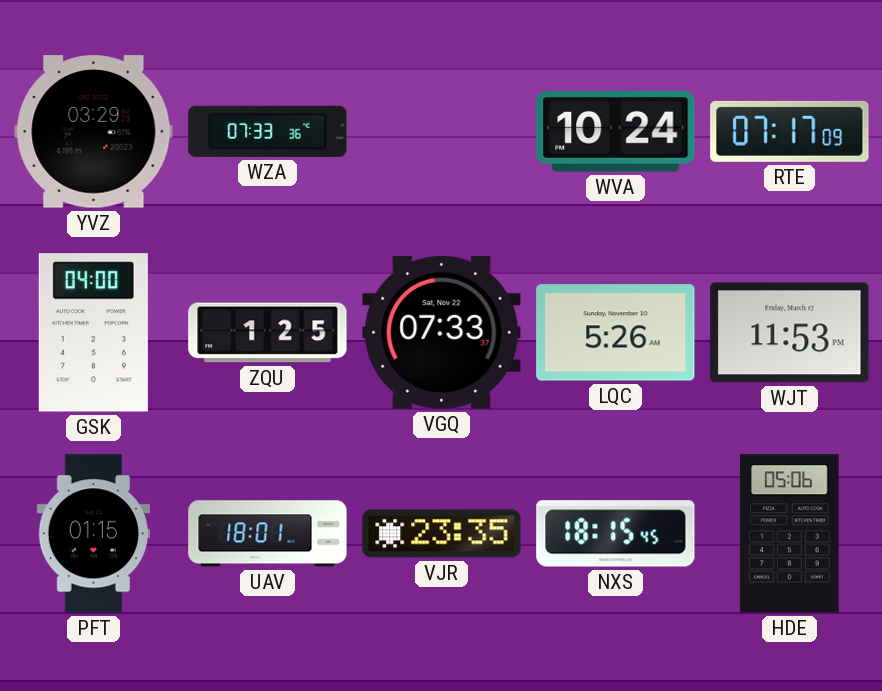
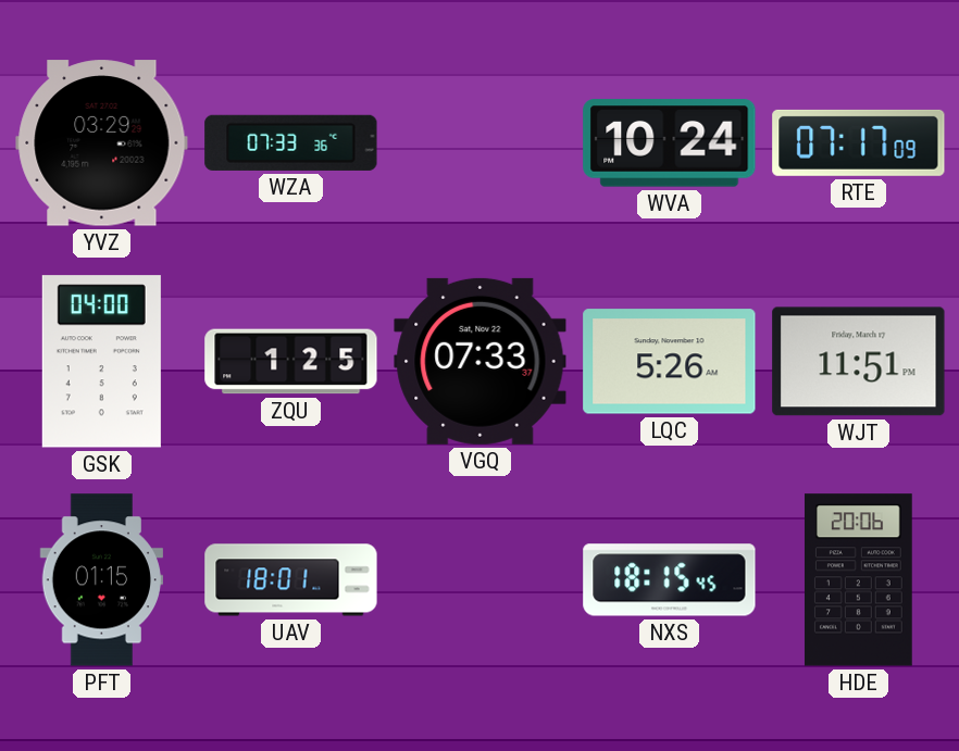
WJT: 11:53 -> 11:51
VJR: 23:35 -> none
HDE: 05:06 -> 20:06
